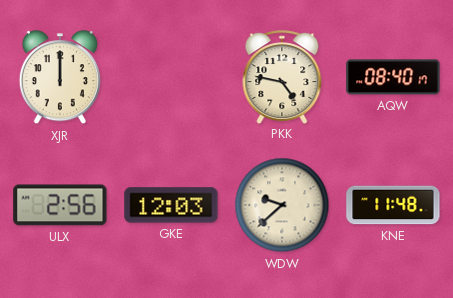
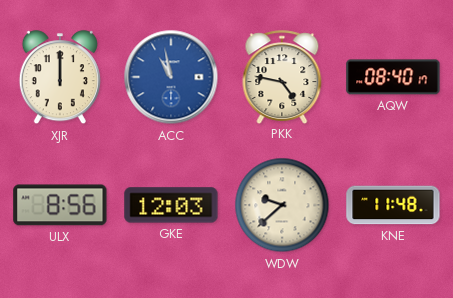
ACC: none -> 10:58
ULX: 2:56 -> 8:56
